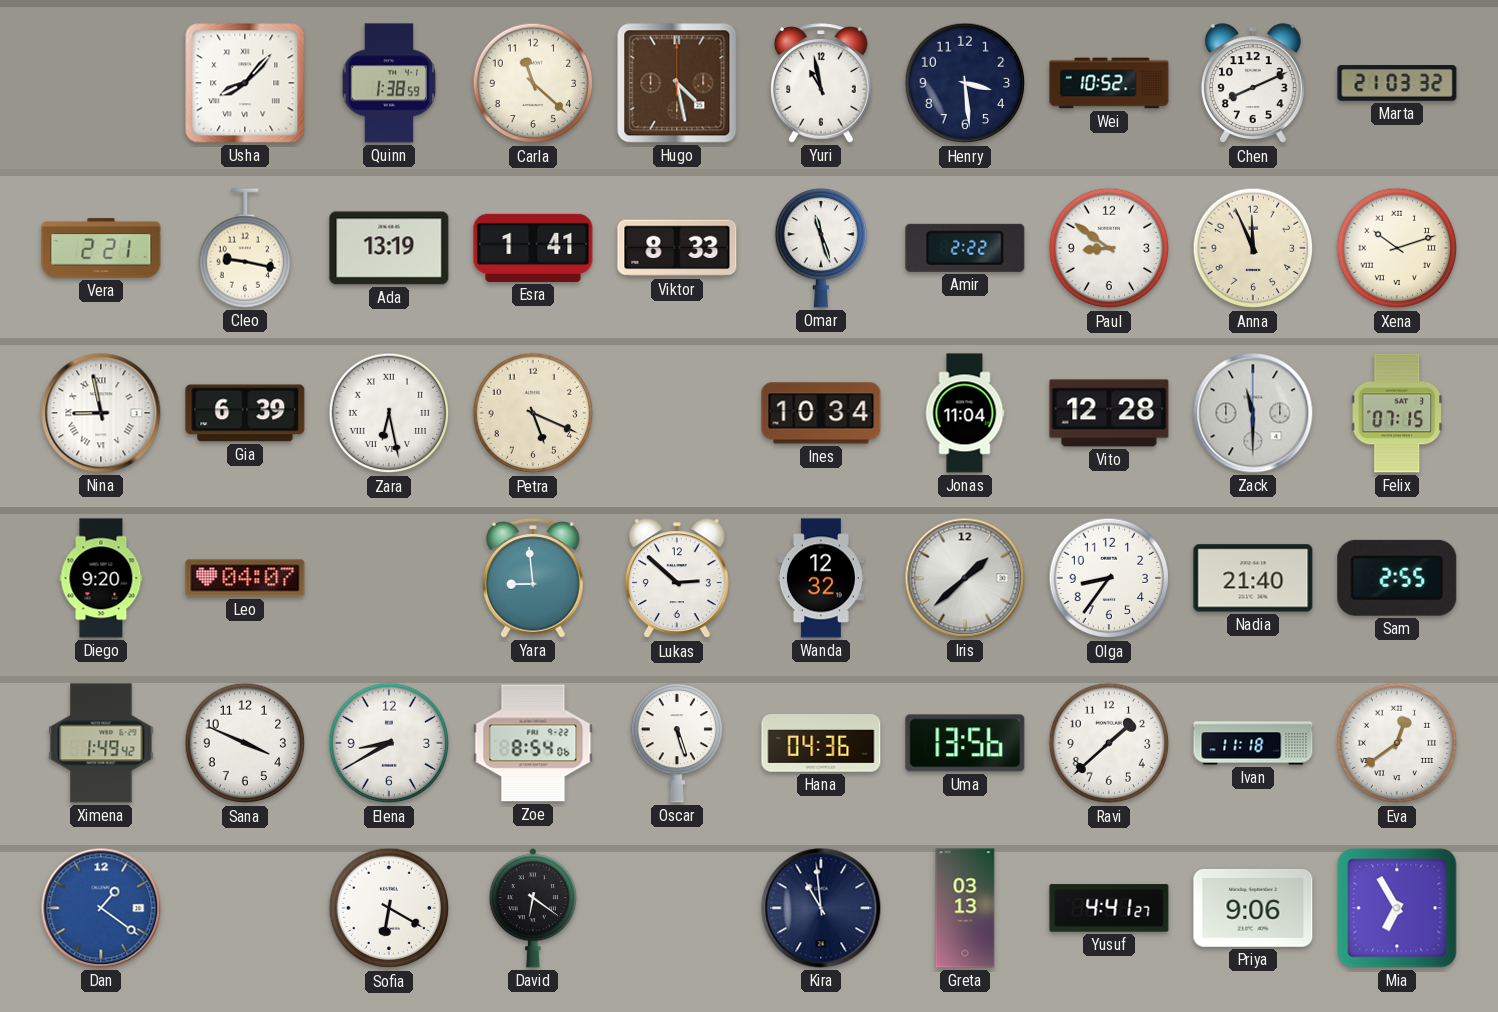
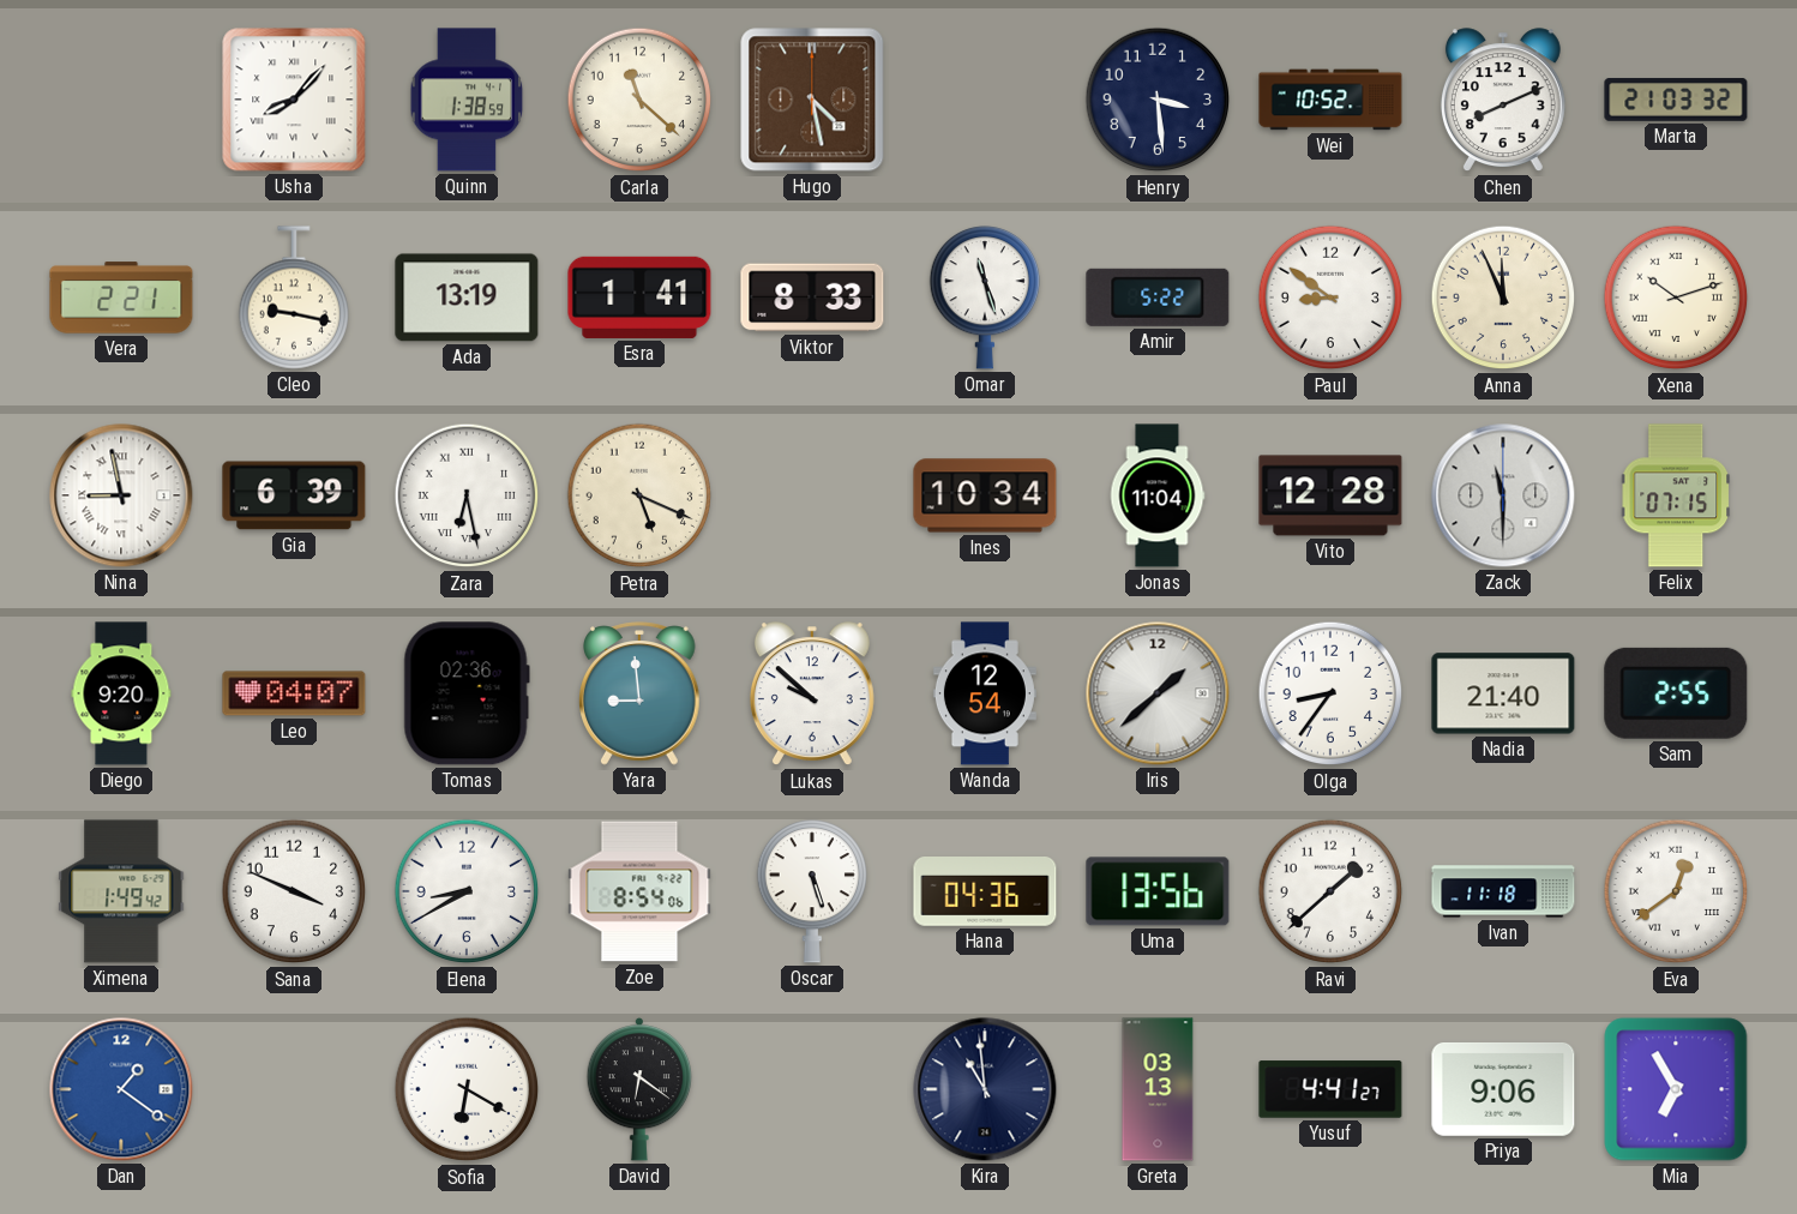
Yuri: 10:58 -> none
Amir: 2:22 -> 5:22
Tomas: none -> 02:36
Lukas: 2:52 -> 9:52
Wanda: 12:32 -> 12:54
